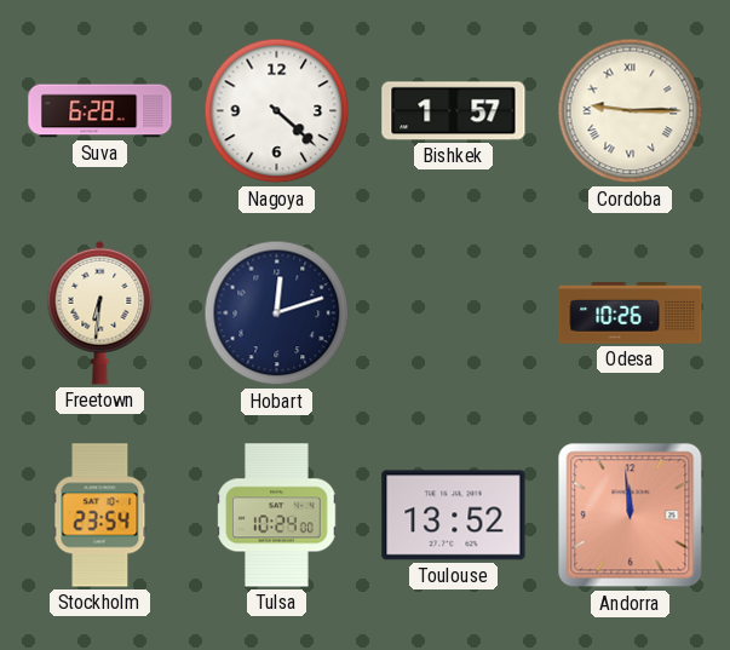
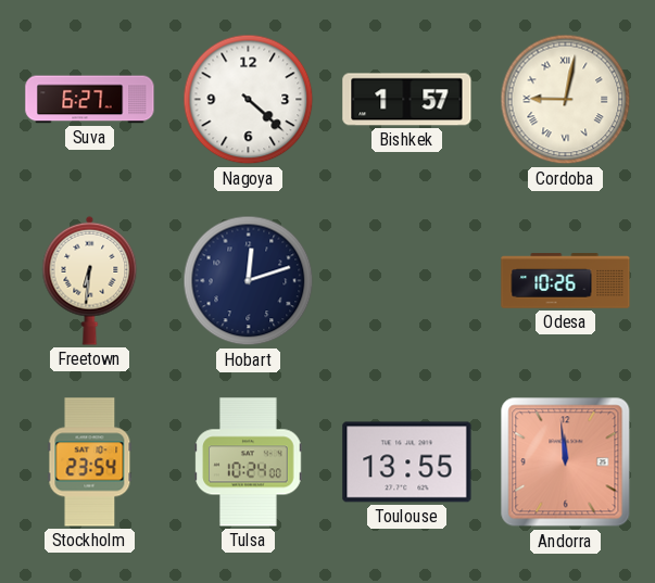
Suva: 6:28 -> 6:27
Cordoba: 9:15 -> 9:02
Toulouse: 13:52 -> 13:55
